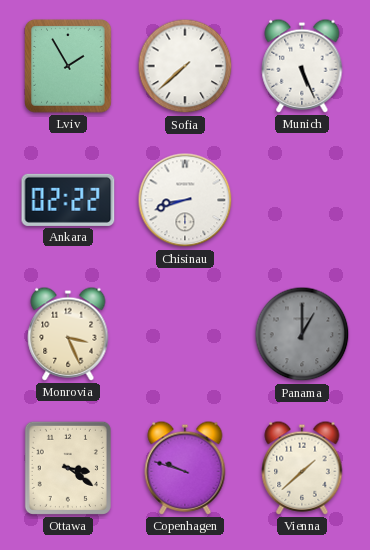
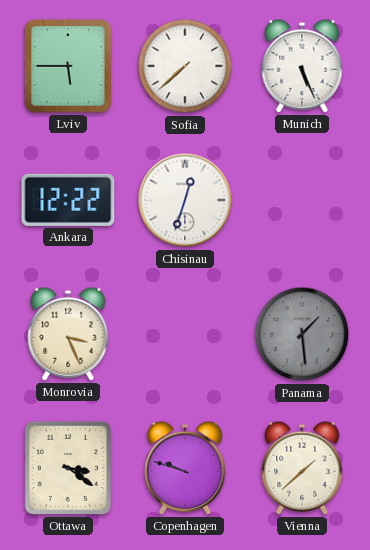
Lviv: 1:55 -> 5:45
Ankara: 02:22 -> 12:22
Chisinau: 8:42 -> 12:33
Panama: 1:00 -> 1:29
